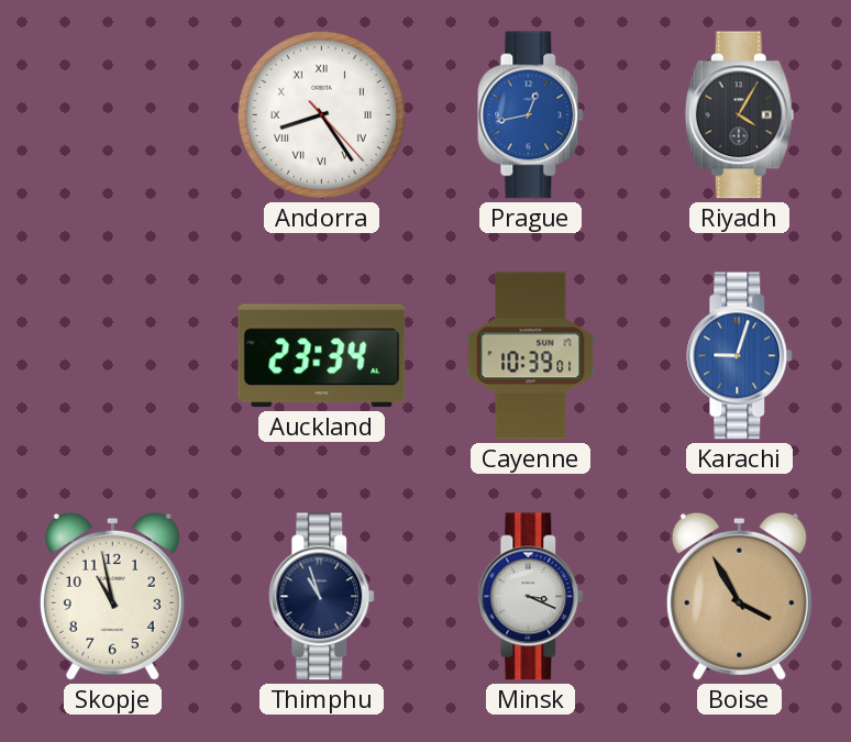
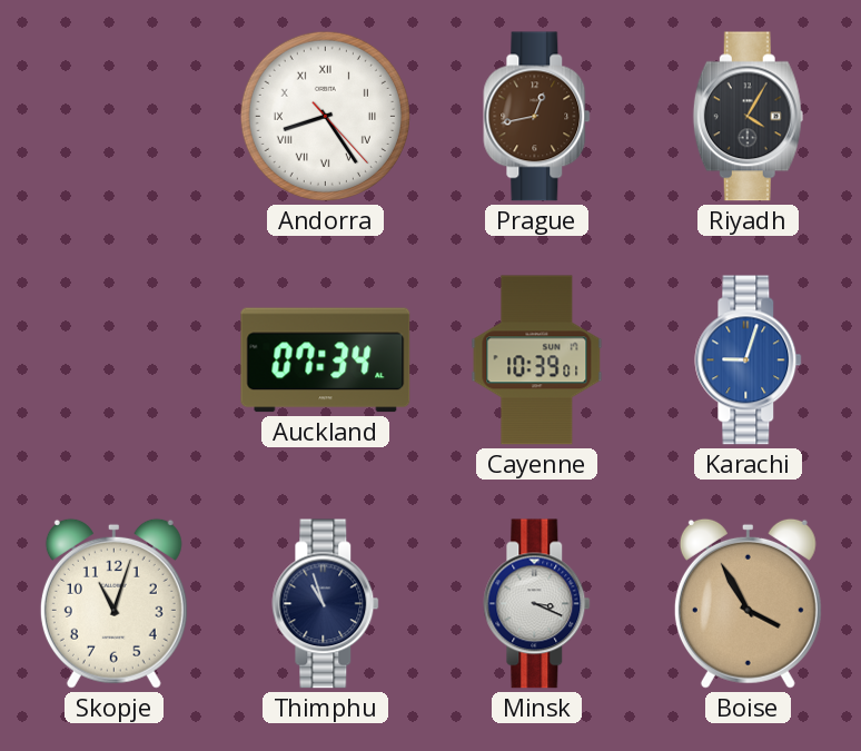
Prague dial: blue -> brown
Auckland: 23:34 -> 07:34
Skopje: 10:58 -> 11:03
